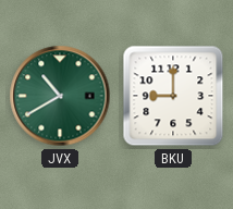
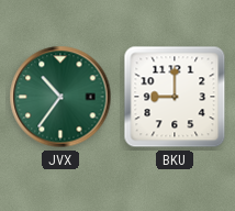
JVX: 10:40 -> 10:36
